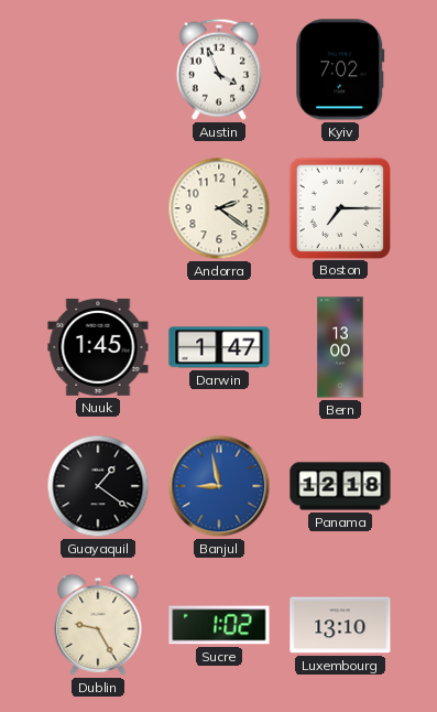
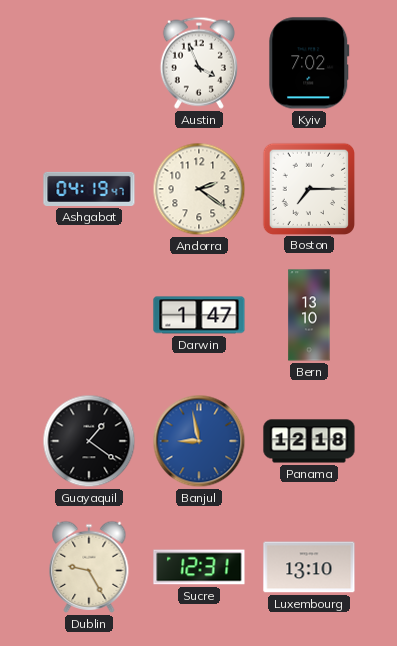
Ashgabat: none -> 04:19
Nuuk: 1:45 -> none
Bern: 13:00 -> 13:10
Sucre: 1:02 -> 12:31
